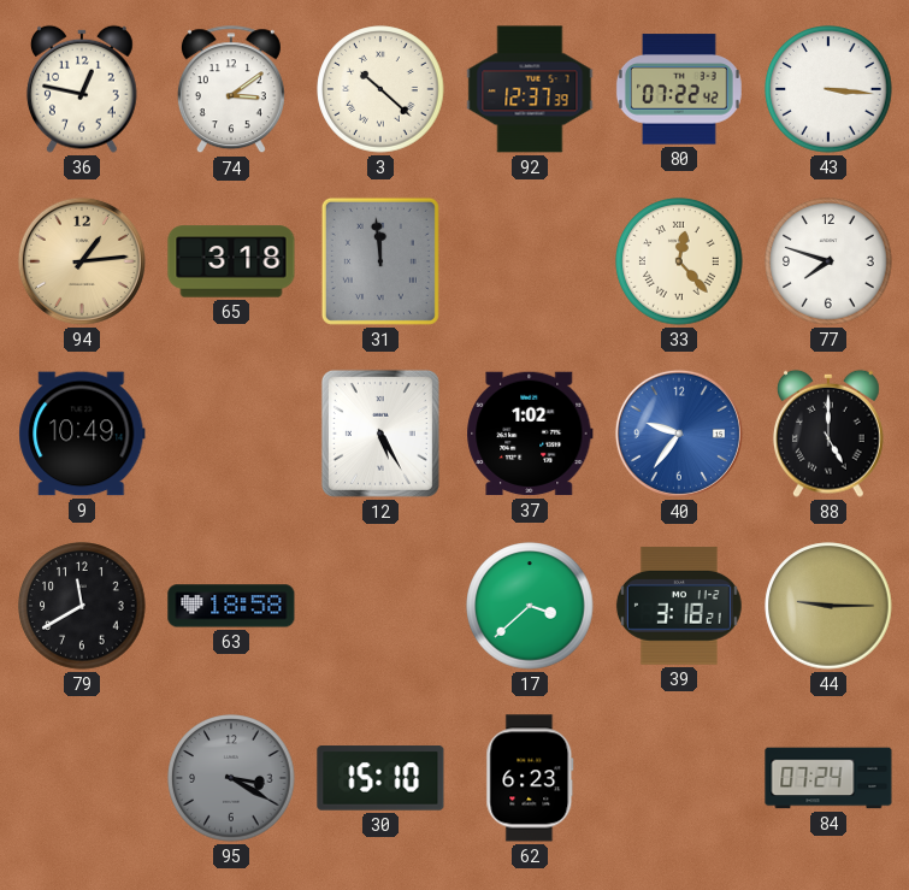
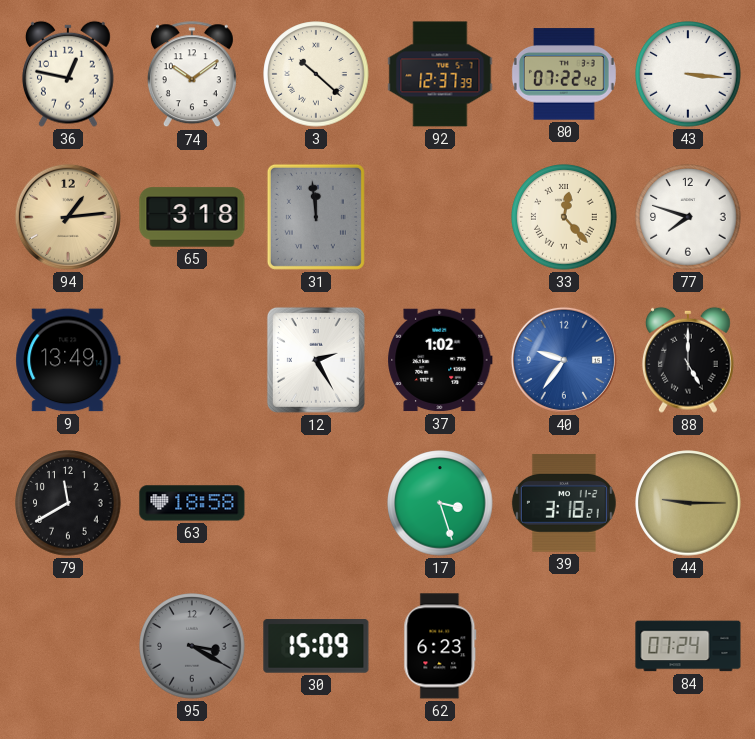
74: 3:09 -> 10:09
9: 10:49 -> 13:49
12: 5:25 -> 2:25
17: 3:38 -> 3:27
30: 15:10 -> 15:09
